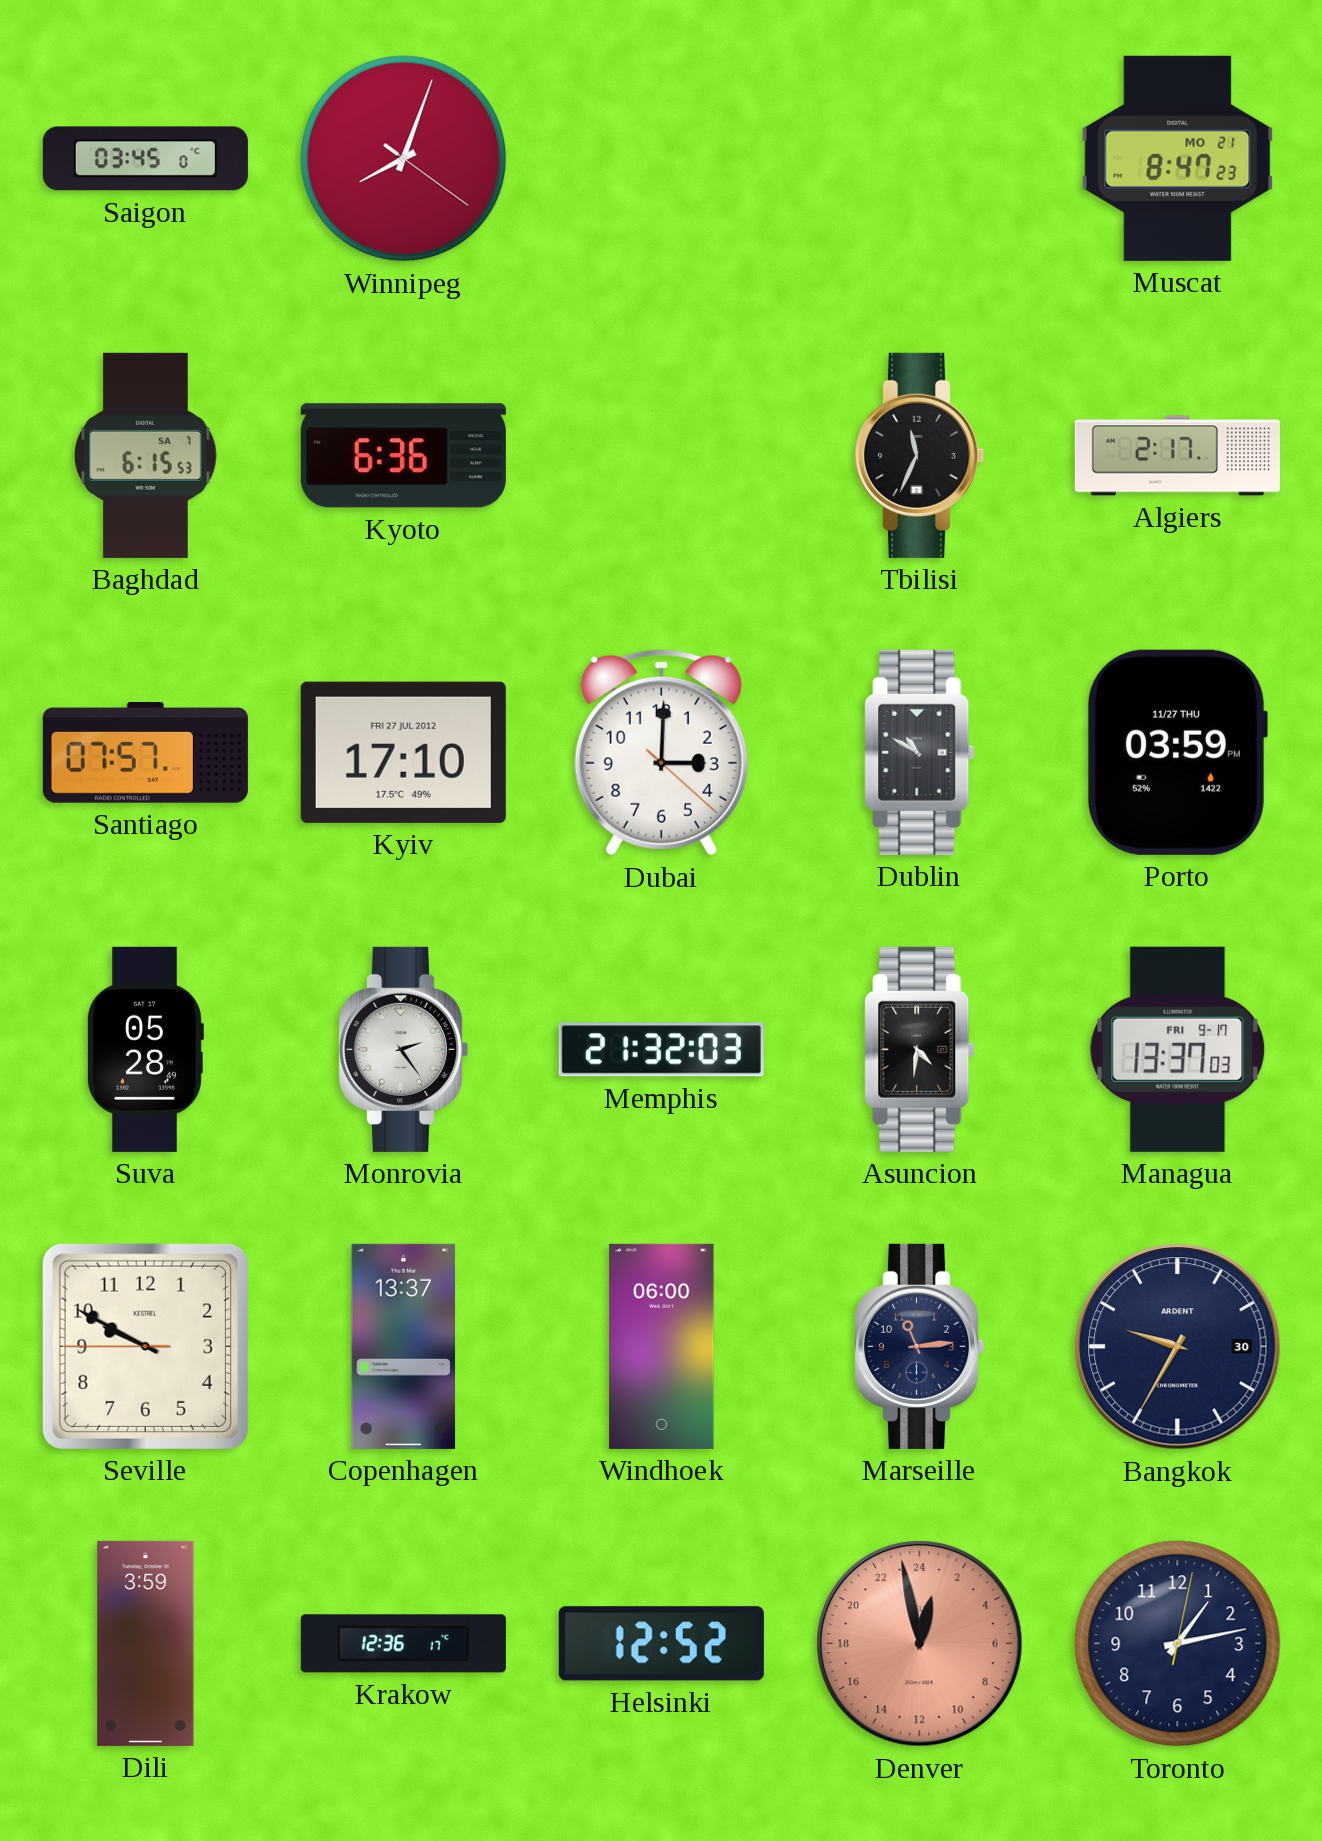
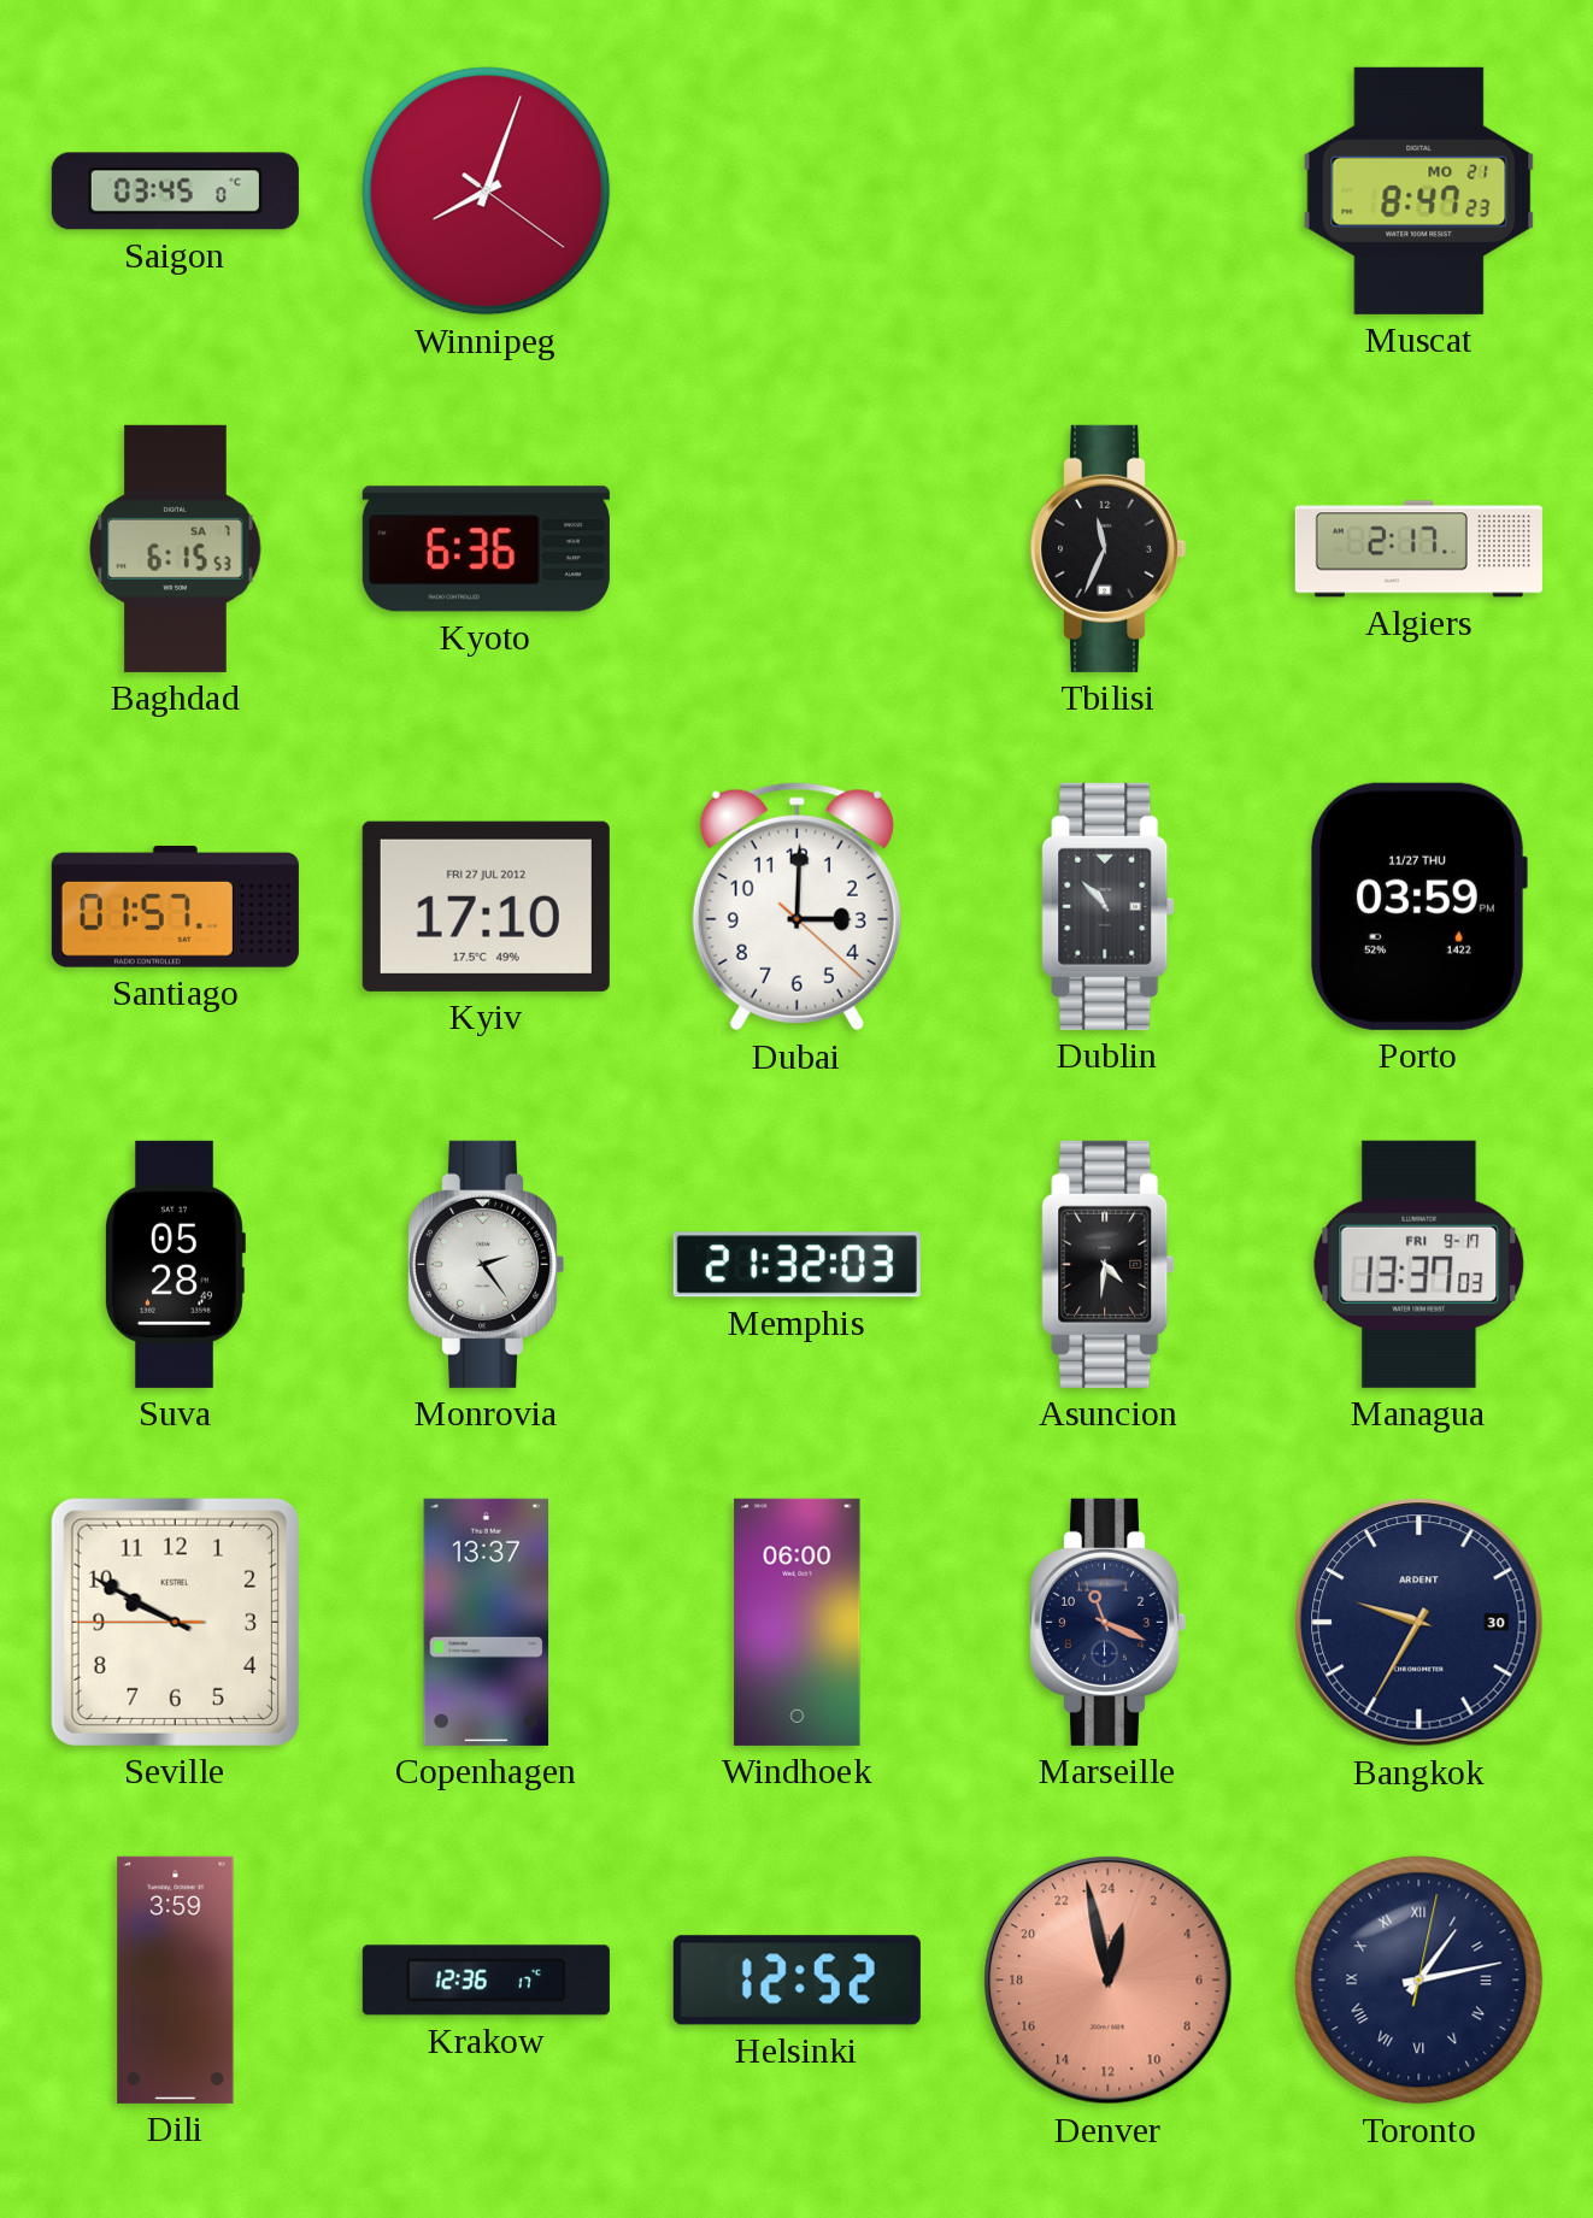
Santiago: 07:57 -> 01:57
Dublin: 10:50 -> 10:53
Marseille: 11:14 -> 11:19
Toronto numerals: Arabic -> Roman
